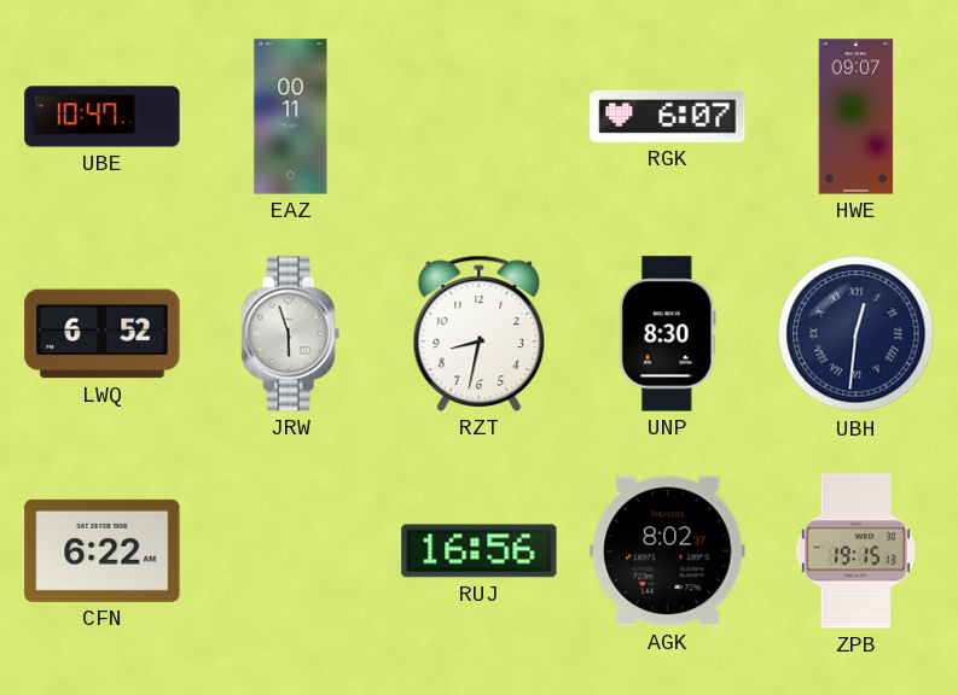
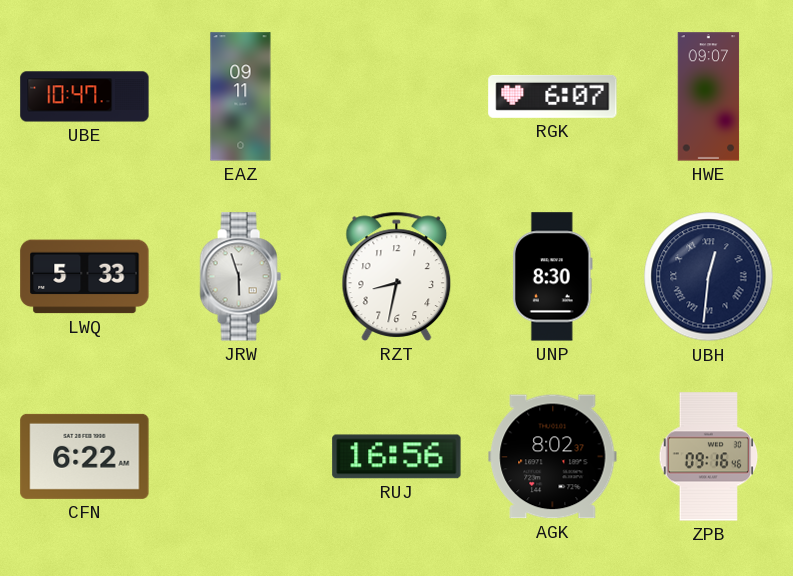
EAZ: 00:11 -> 09:11
LWQ: 6:52 -> 5:33
ZPB: 19:15 -> 09:16
